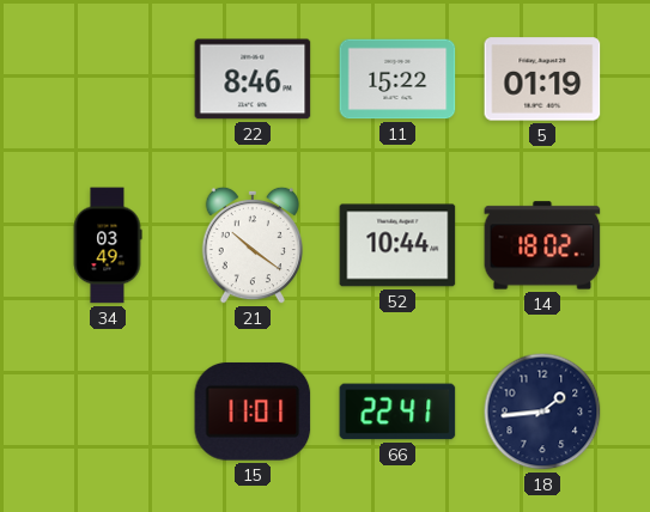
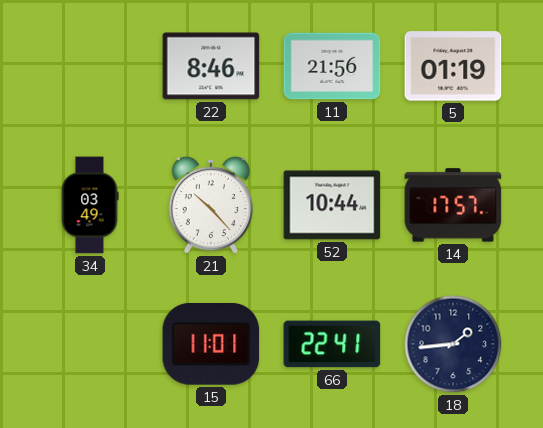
11: 15:22 -> 21:56
21: 10:21 -> 10:23
14: 18:02 -> 17:57
